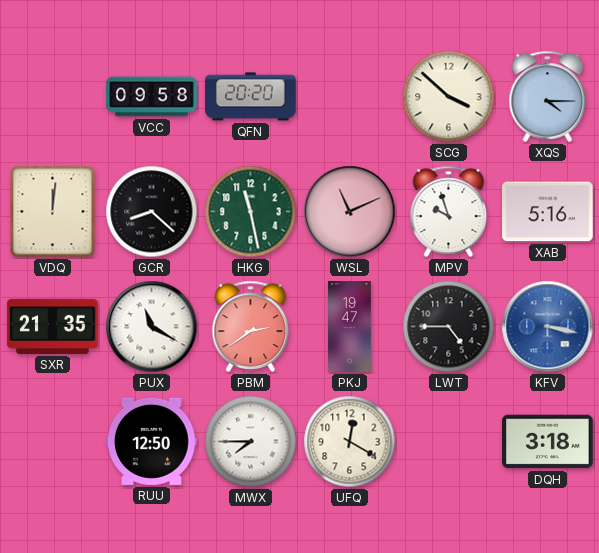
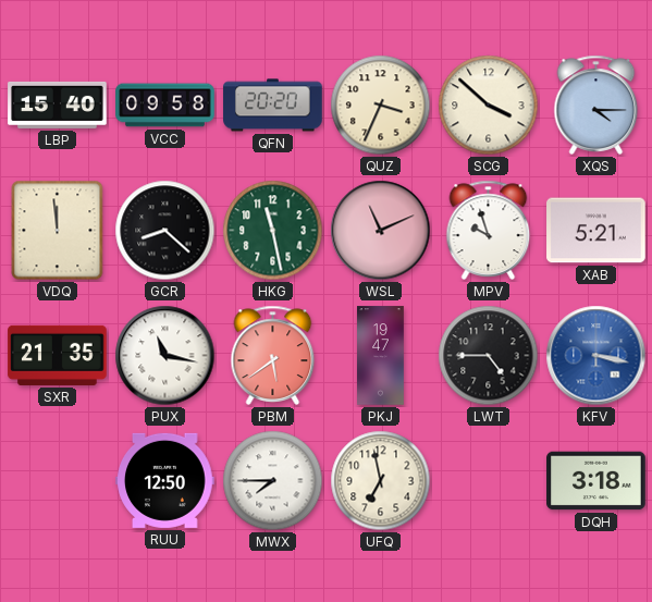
LBP: none -> 15:40
QUZ: none -> 3:34
VDQ: 12:01 -> 11:59
XAB: 5:16 -> 5:21
PUX: 11:20 -> 11:17
PBM: 2:39 -> 5:39
UFQ: 12:20 -> 6:58
